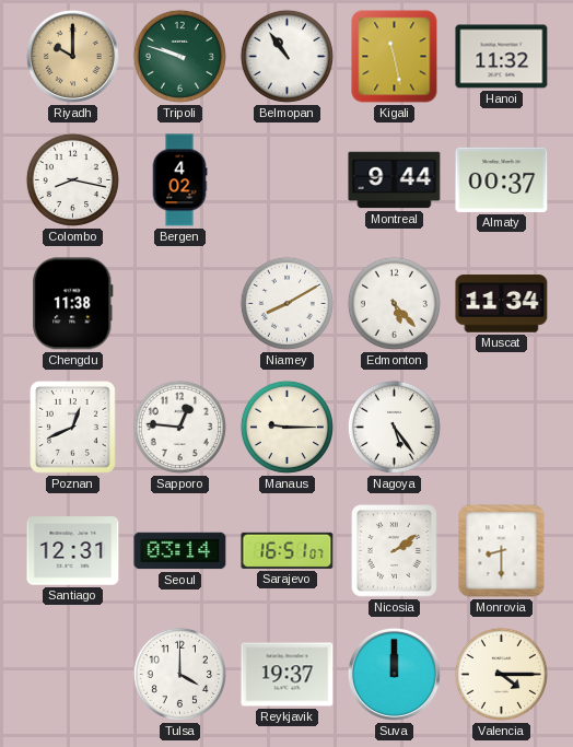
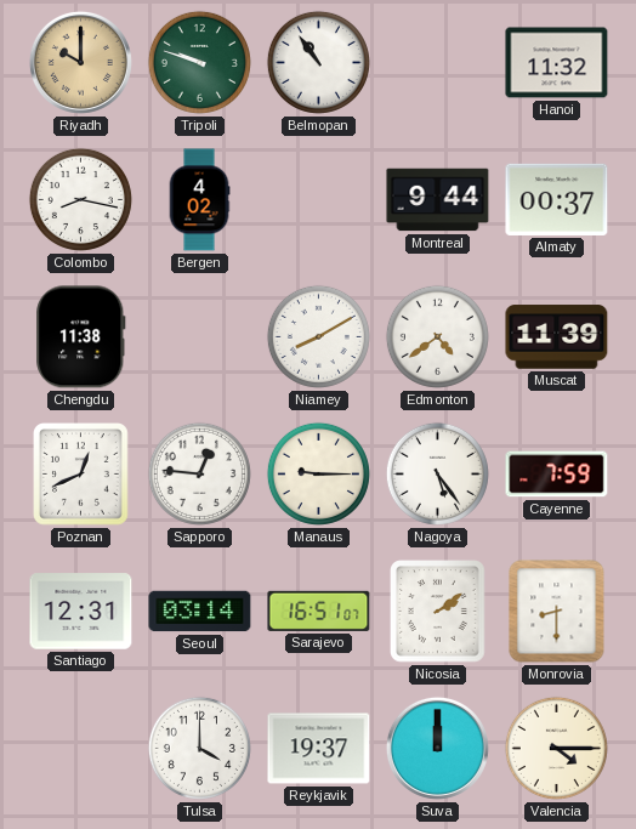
Kigali: 11:28 -> none
Edmonton: 5:23 -> 4:39
Muscat: 11:34 -> 11:39
Cayenne: none -> 7:59
